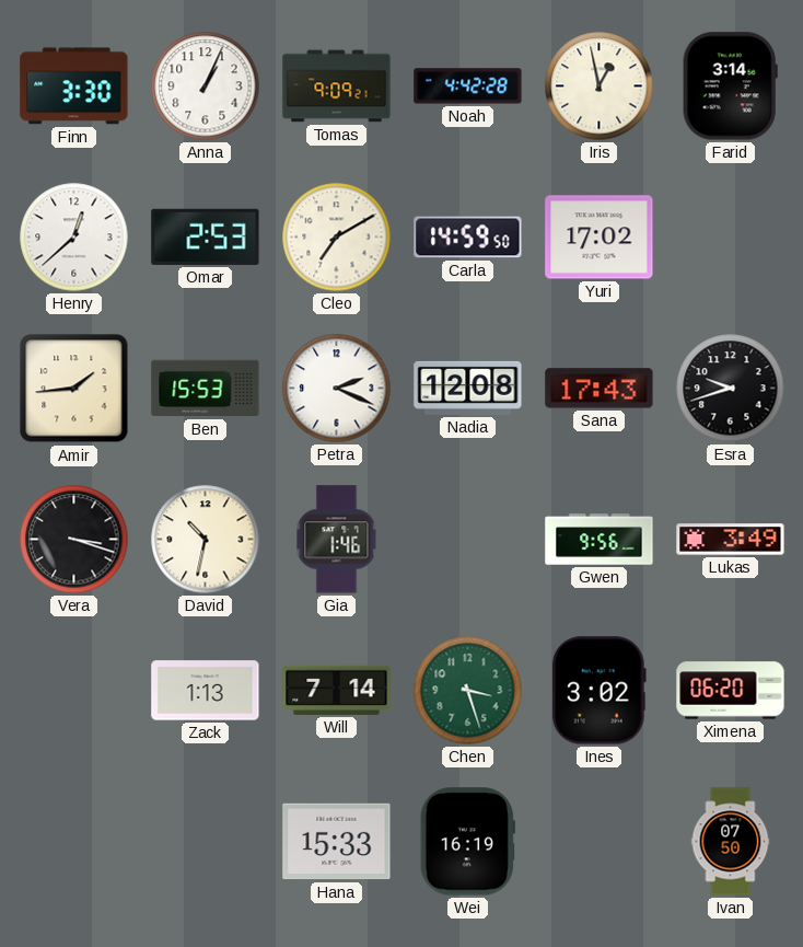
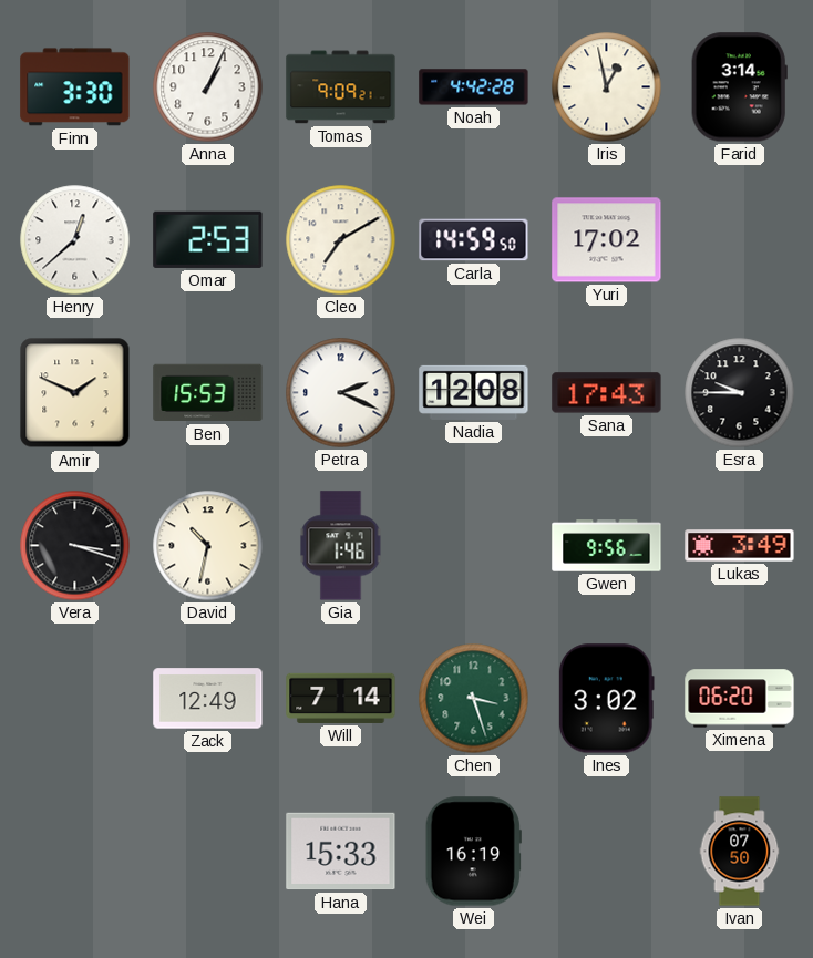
Amir: 1:44 -> 1:49
Esra: 9:42 -> 9:45
Zack: 1:13 -> 12:49
